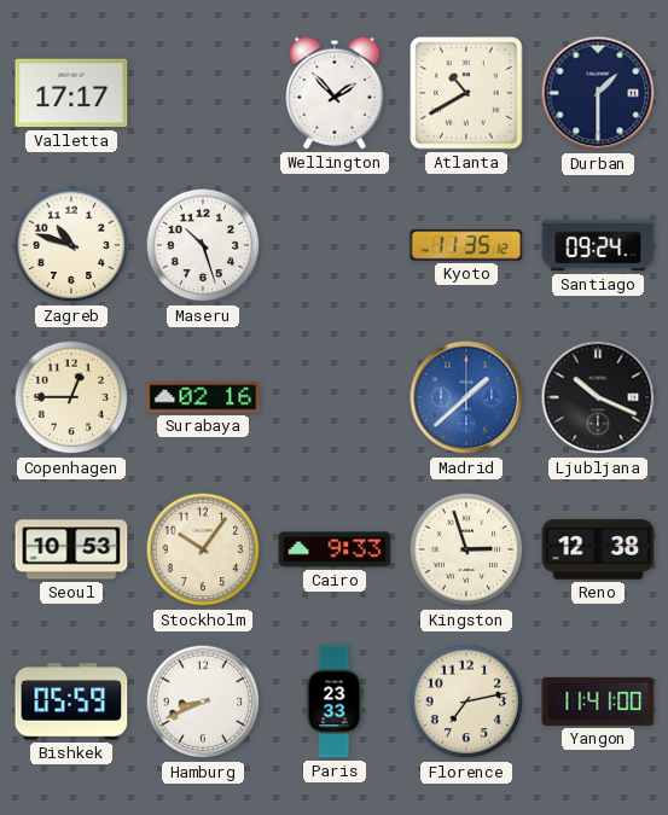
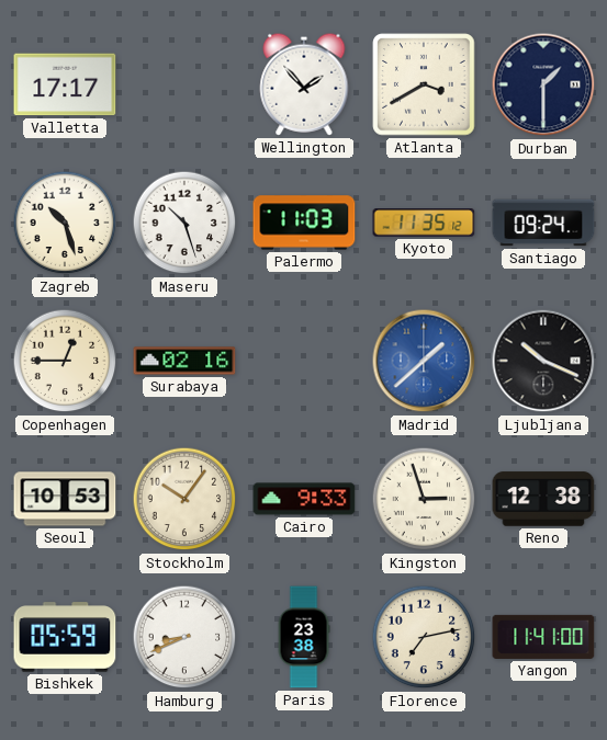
Atlanta: 10:40 -> 3:40
Zagreb: 10:48 -> 10:27
Palermo: none -> 11:03
Paris: 23:33 -> 23:38
